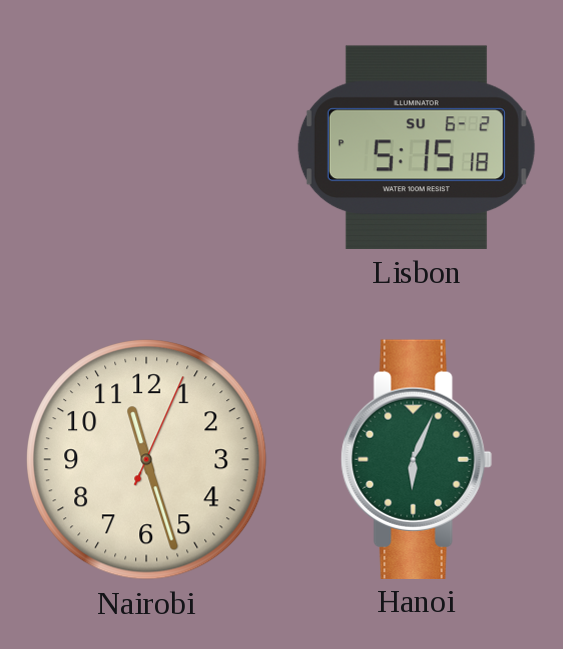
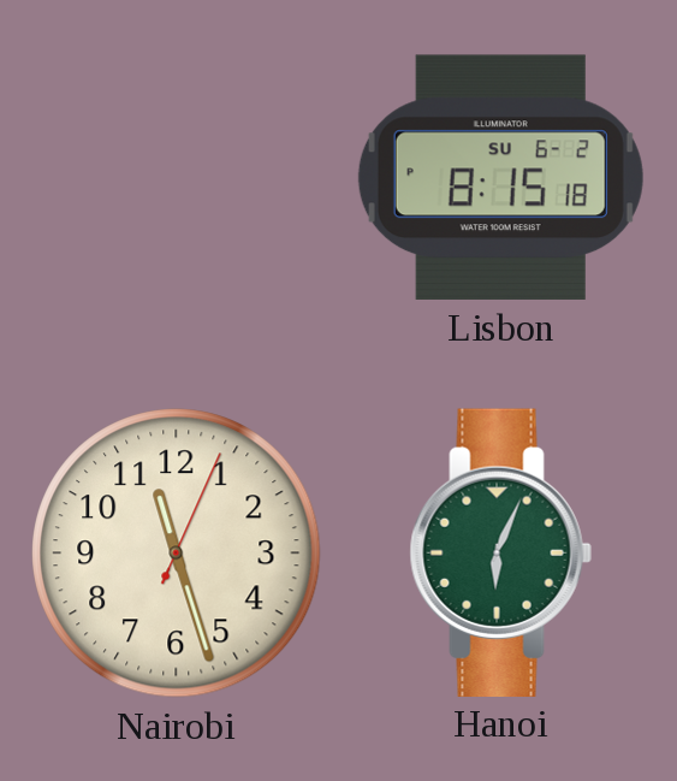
Lisbon: 5:15 -> 8:15
